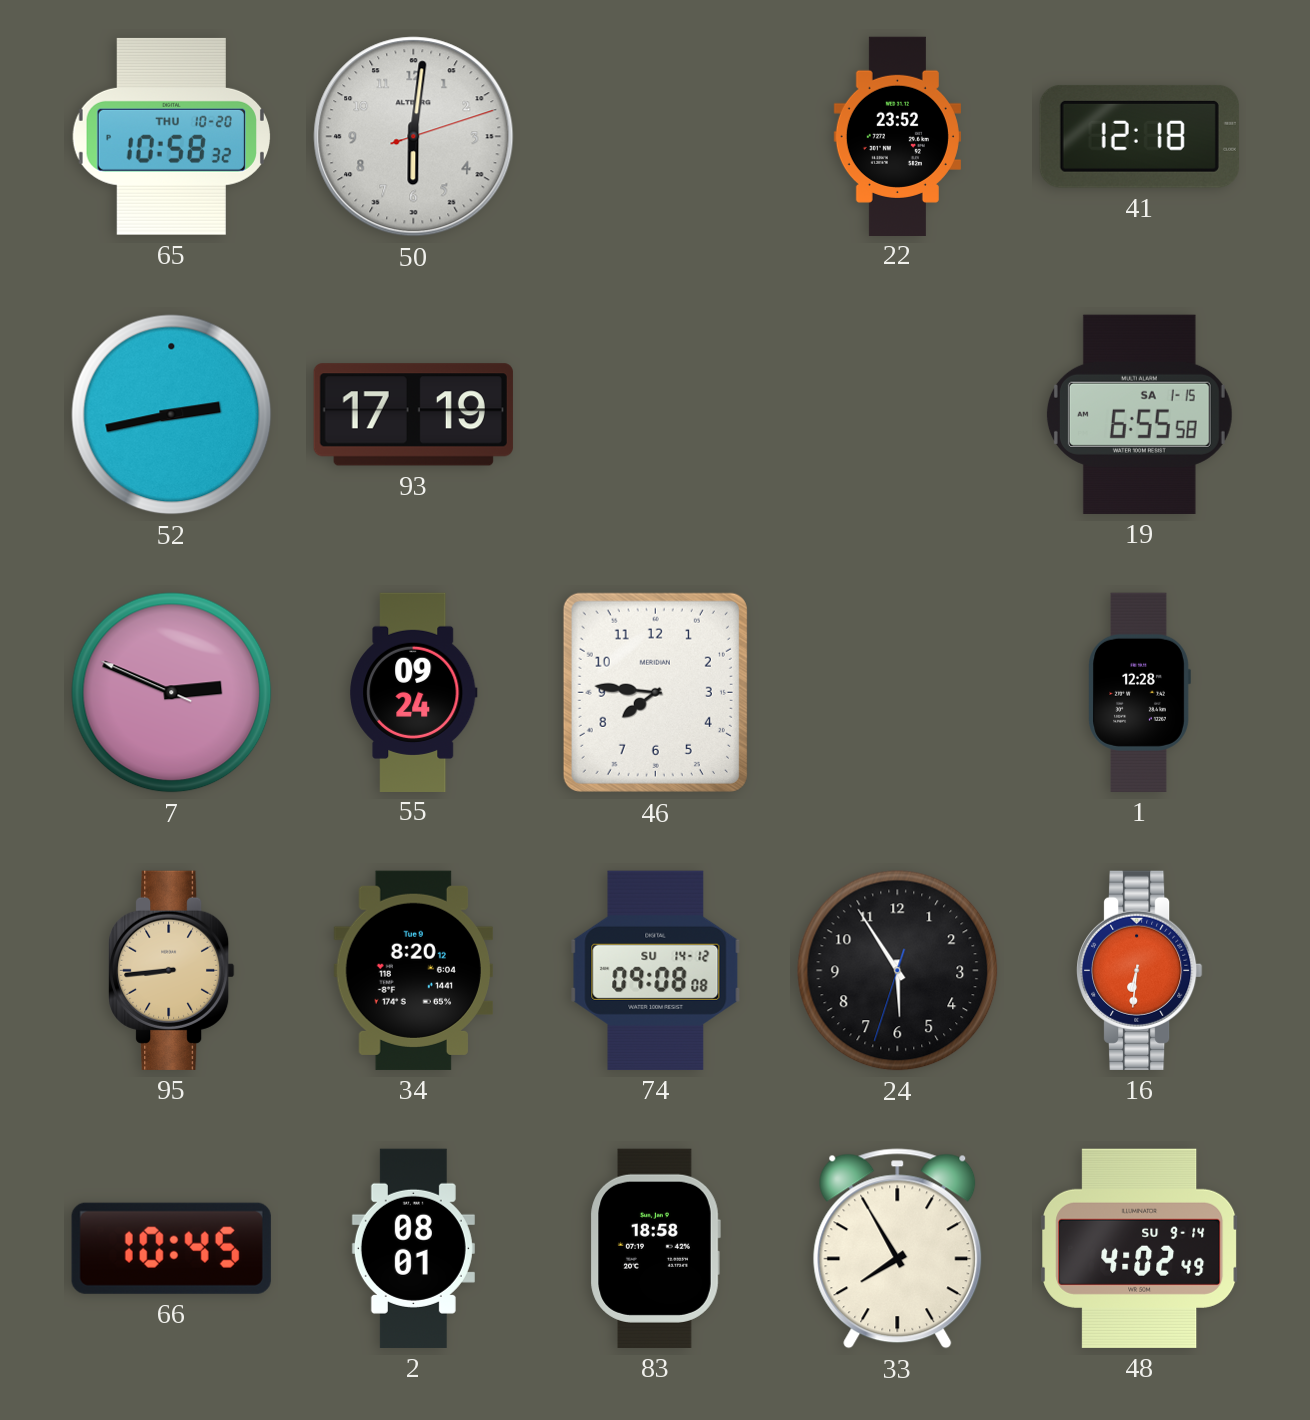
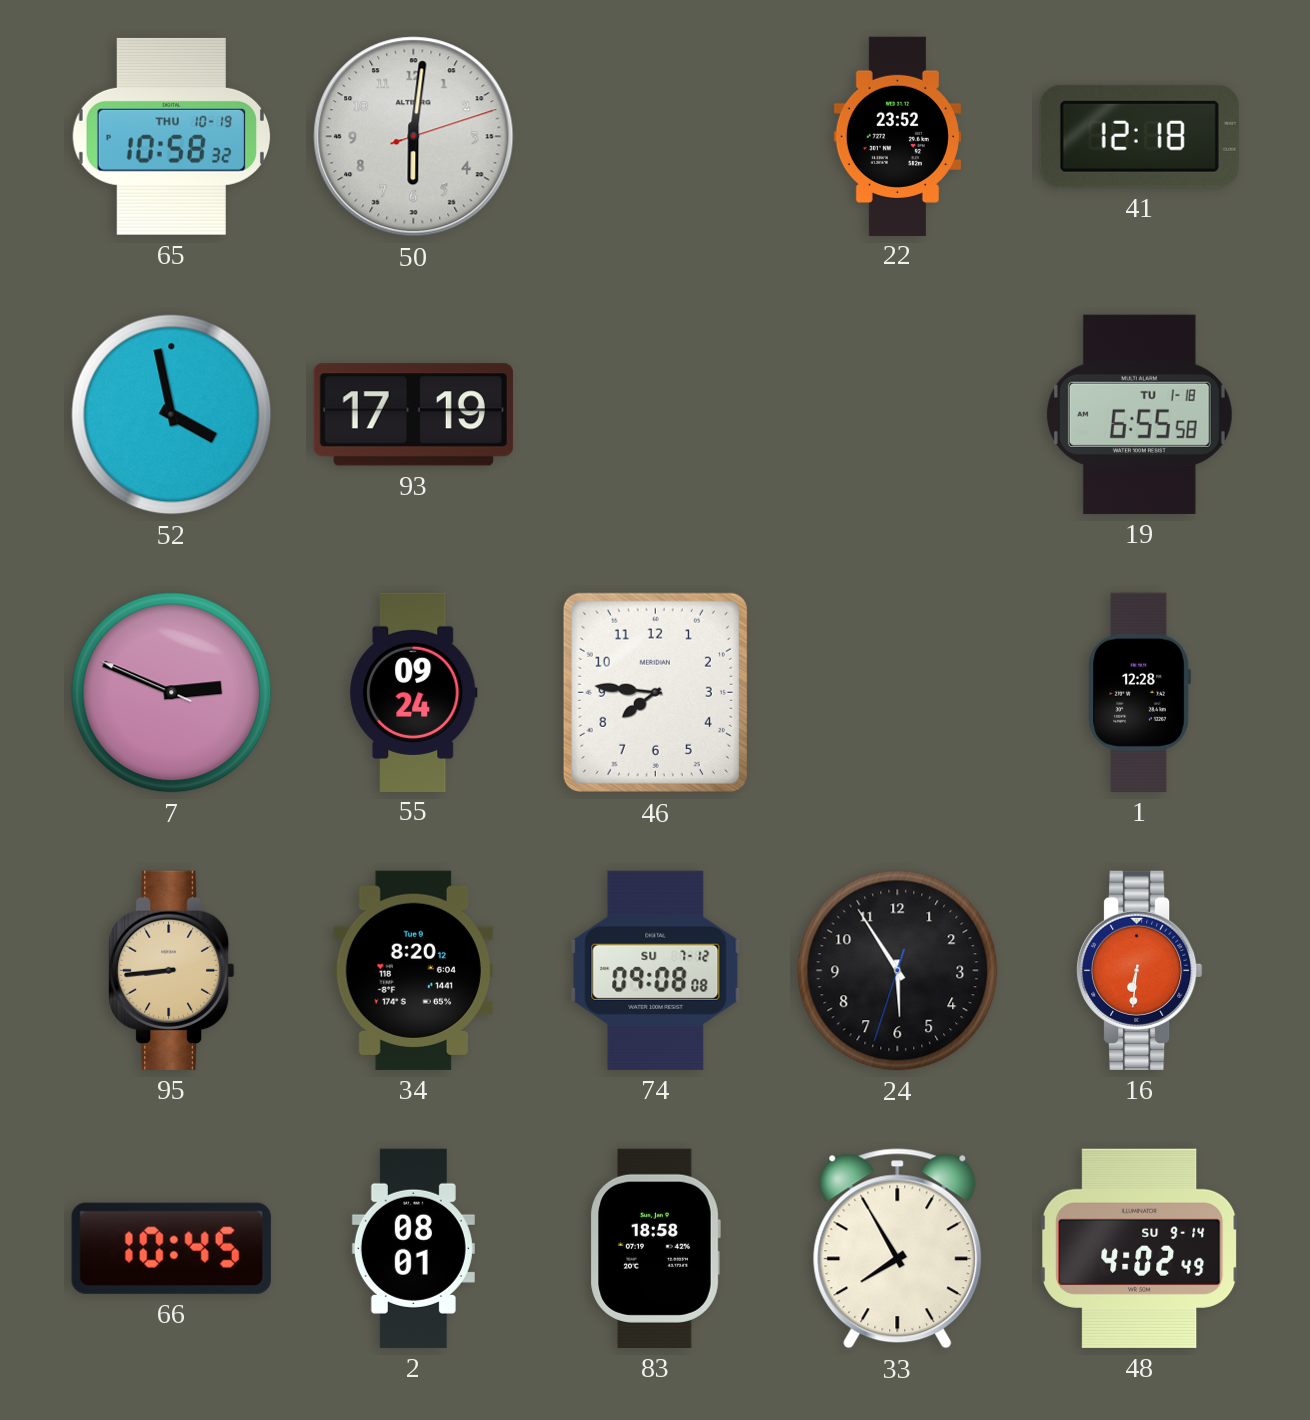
65 date: THU 10-20 -> THU 10-19
52: 2:43 -> 3:58
19 date: SA 1-15 -> TU 1-18
74 date: SU 14-12 -> SU 7-12
